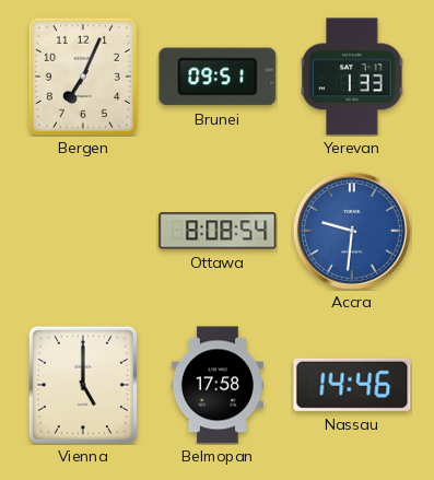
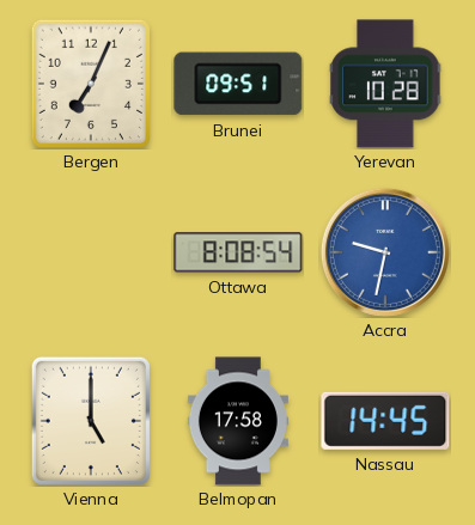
Yerevan: 1:33 -> 10:28
Accra: 9:31 -> 9:32
Nassau: 14:46 -> 14:45
